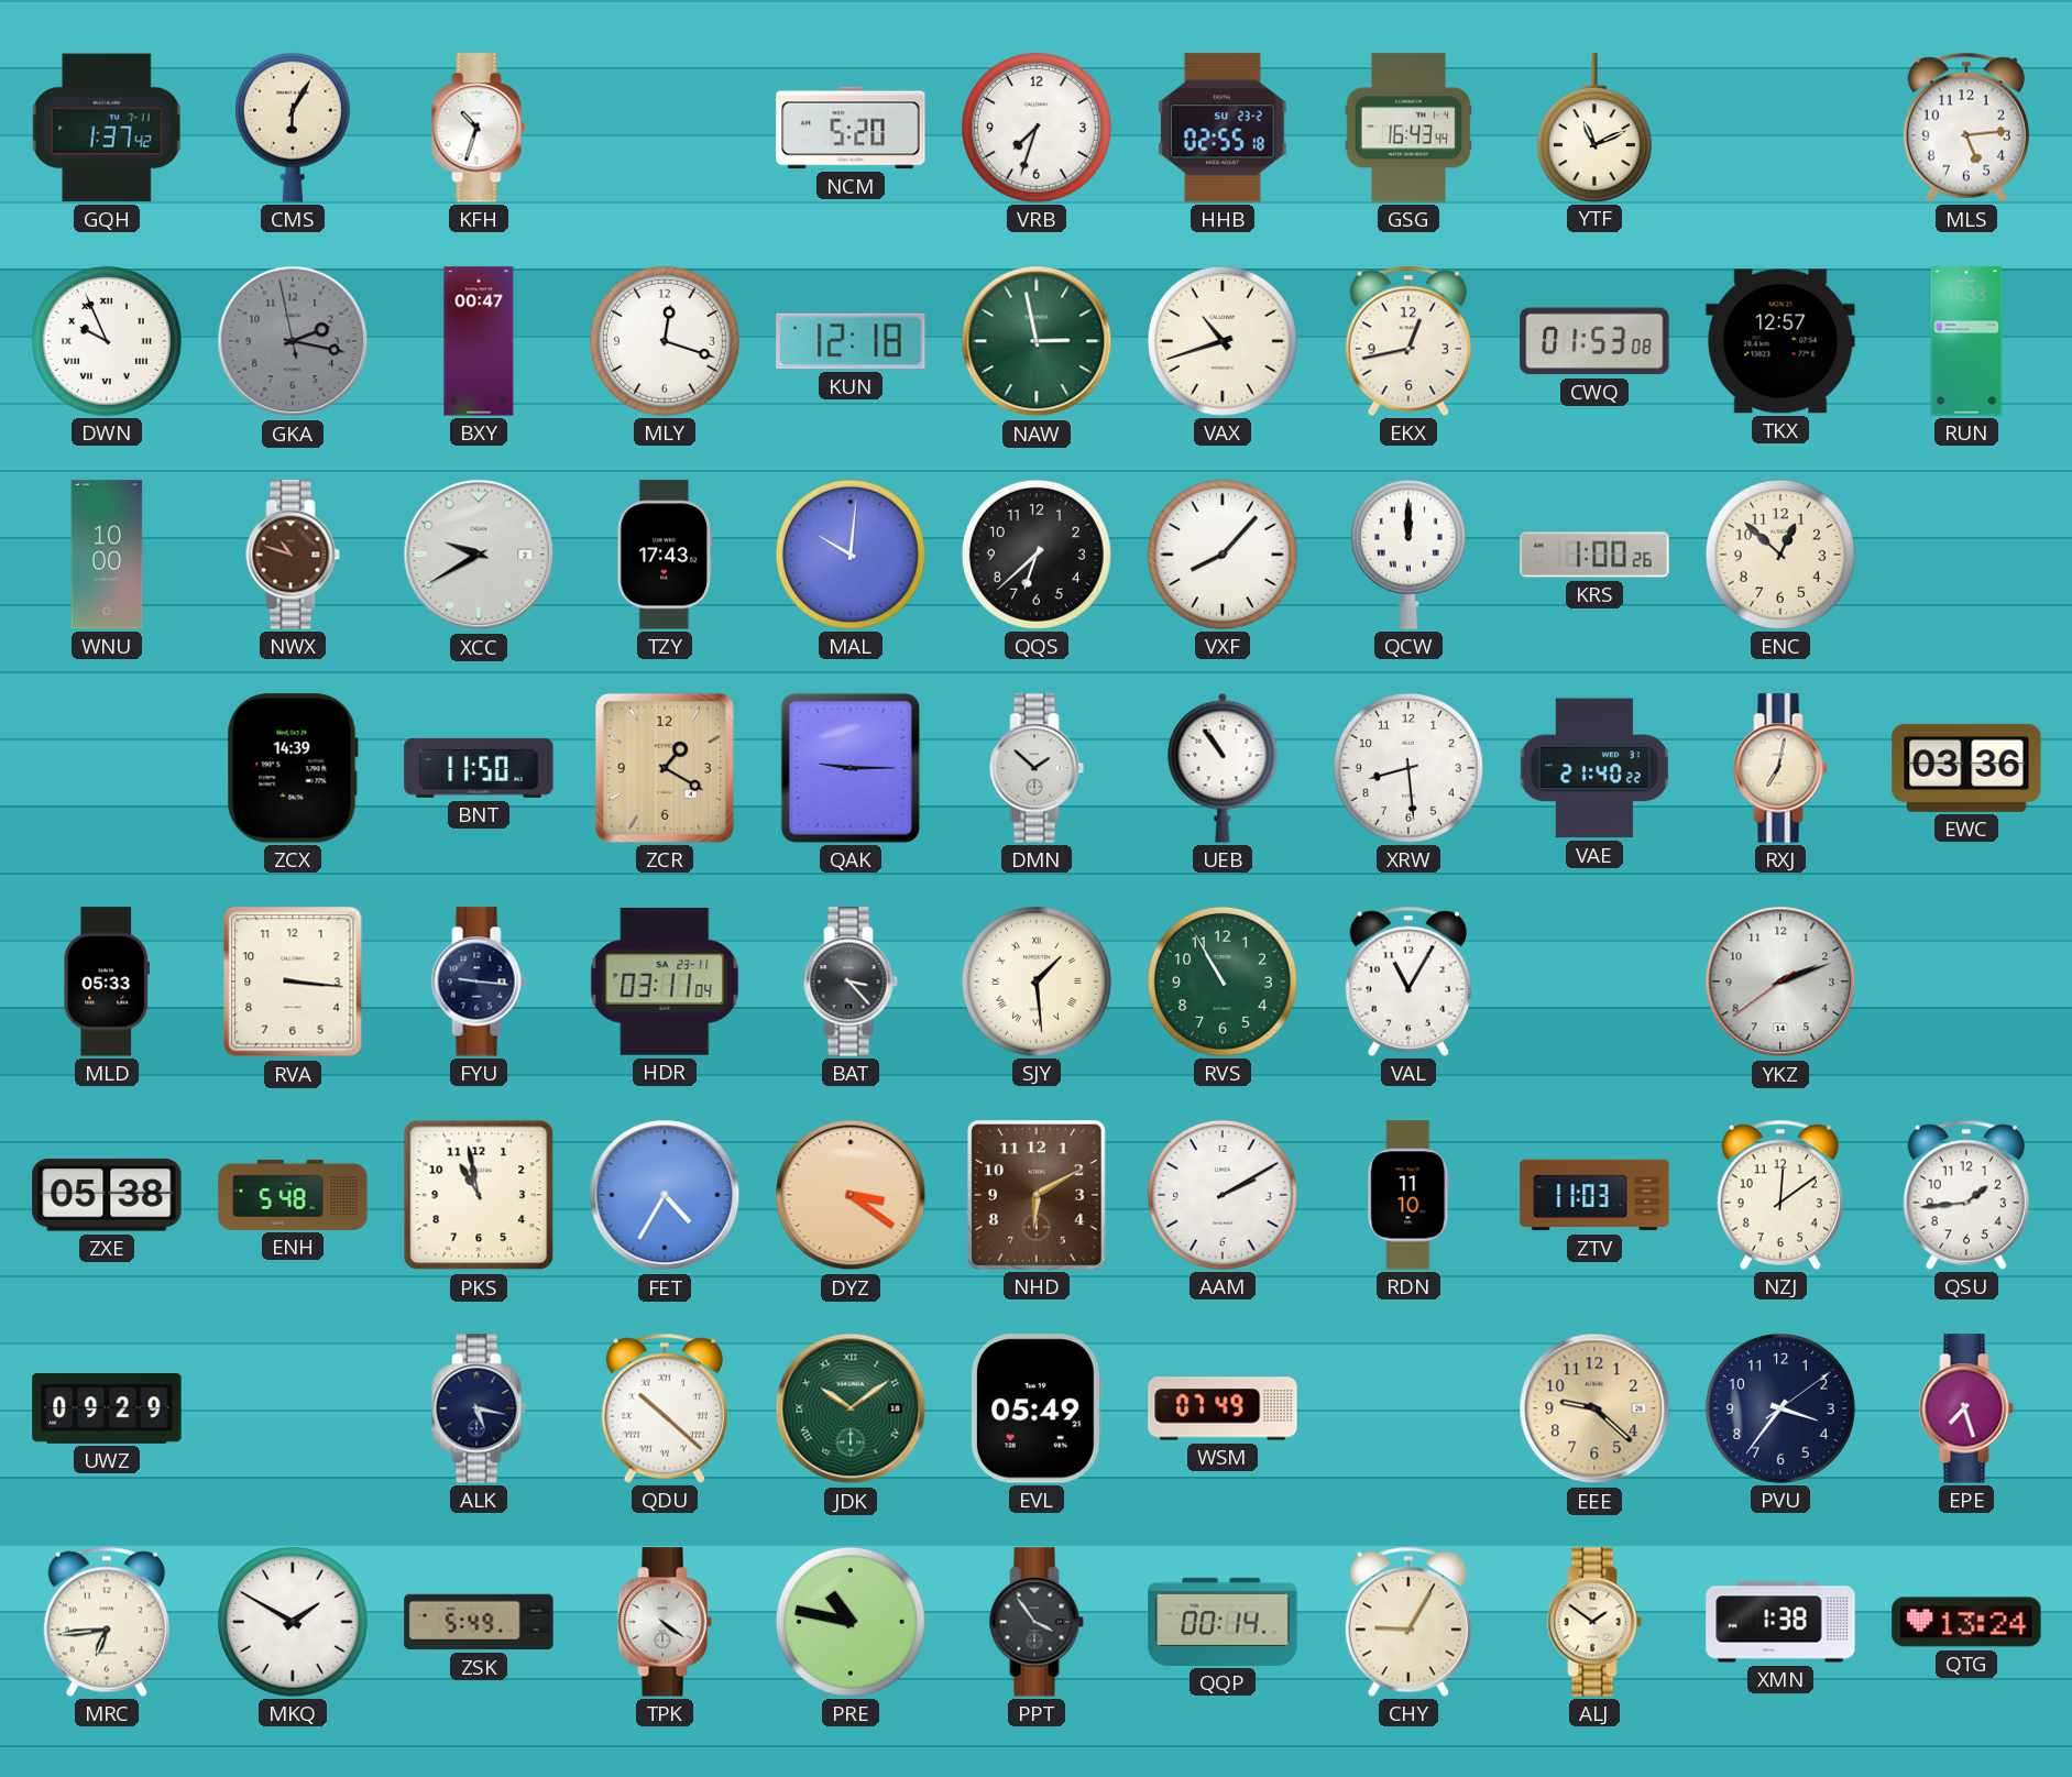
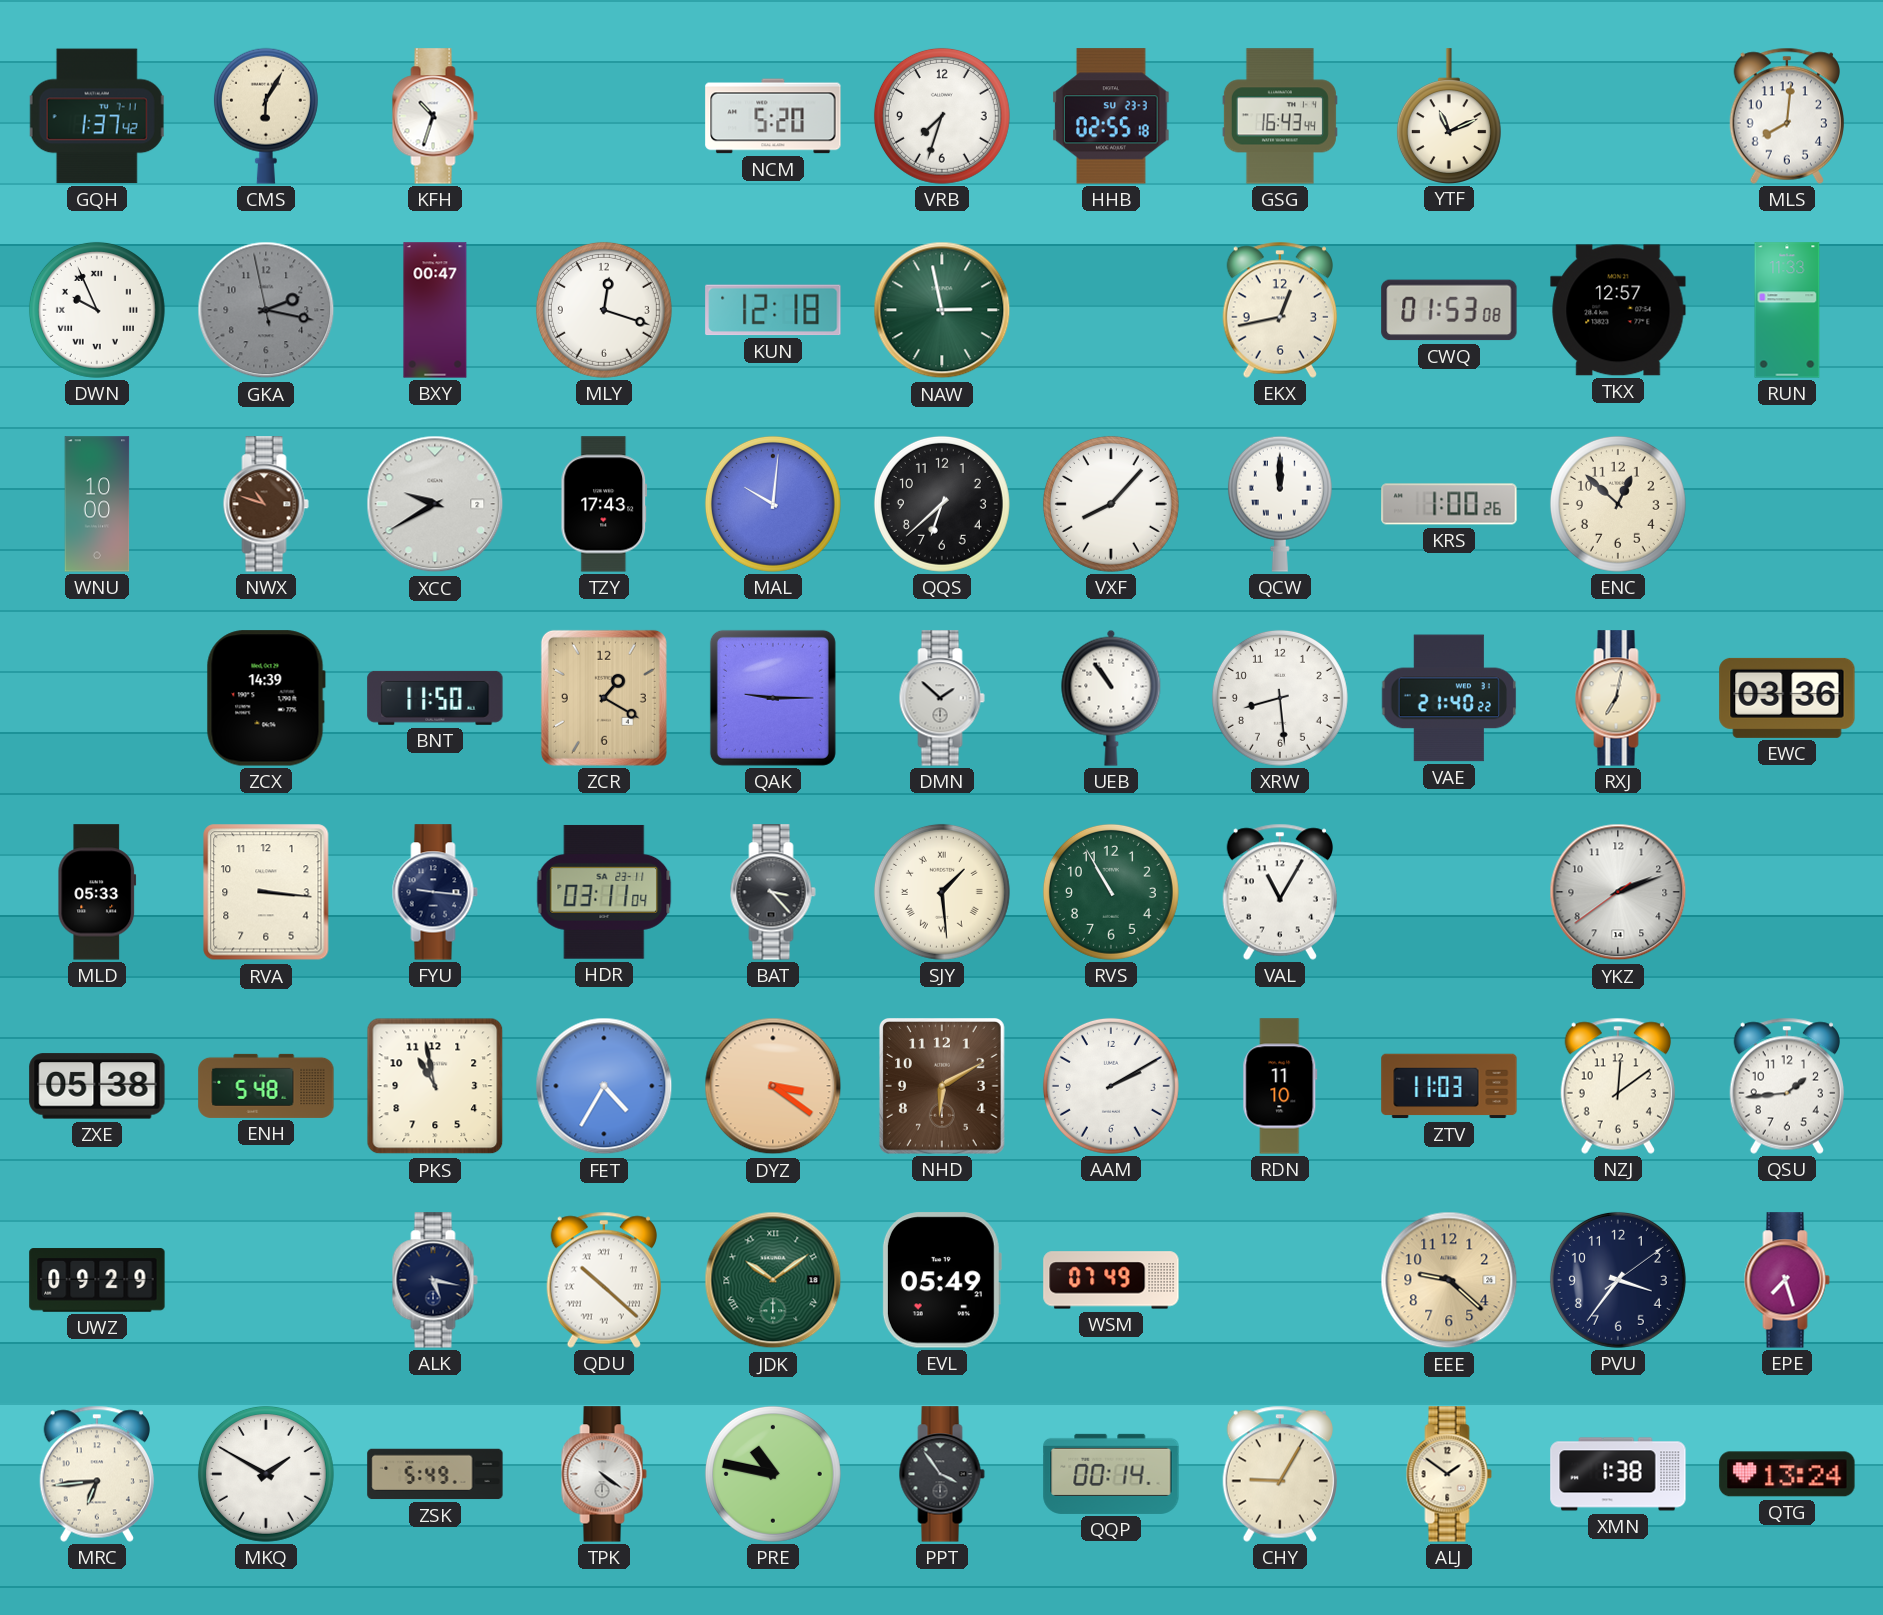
HHB date: SU 23-2 -> SU 23-3
MLS: 5:14 -> 8:01
VAX: 10:42 -> none
